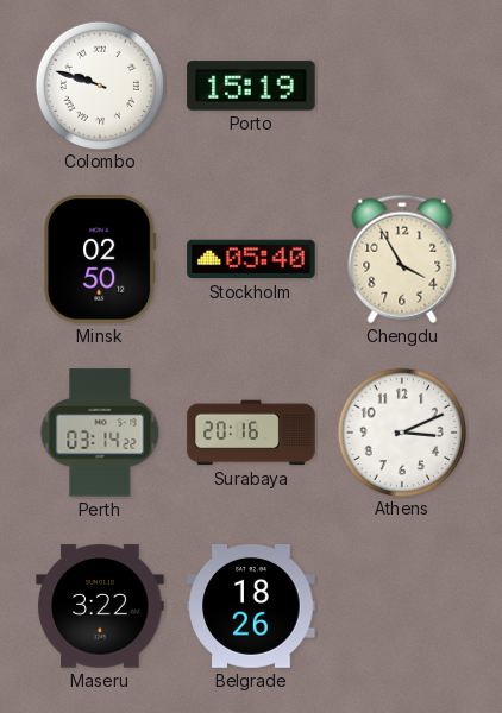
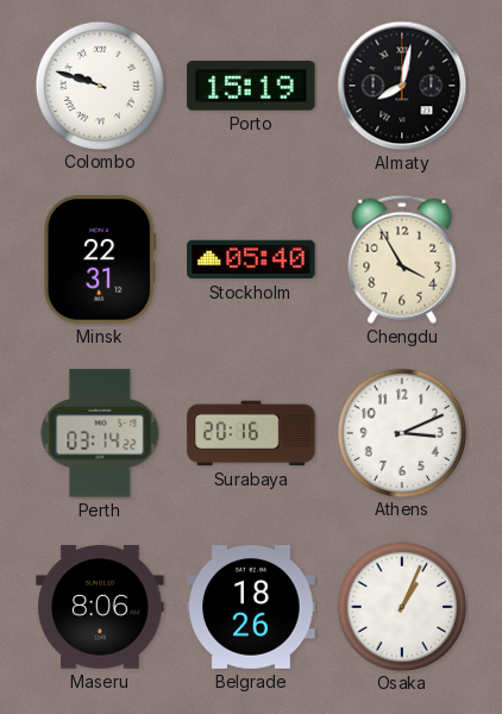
Almaty: none -> 8:02
Minsk: 02:50 -> 22:31
Maseru: 3:22 -> 8:06
Osaka: none -> 1:04
